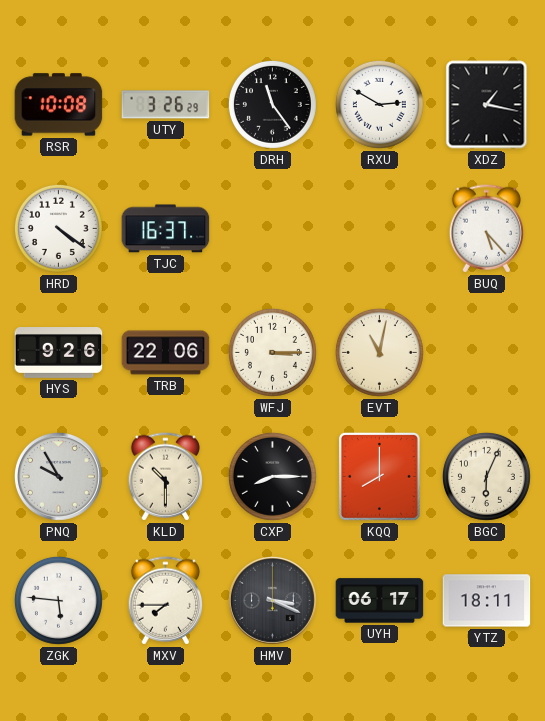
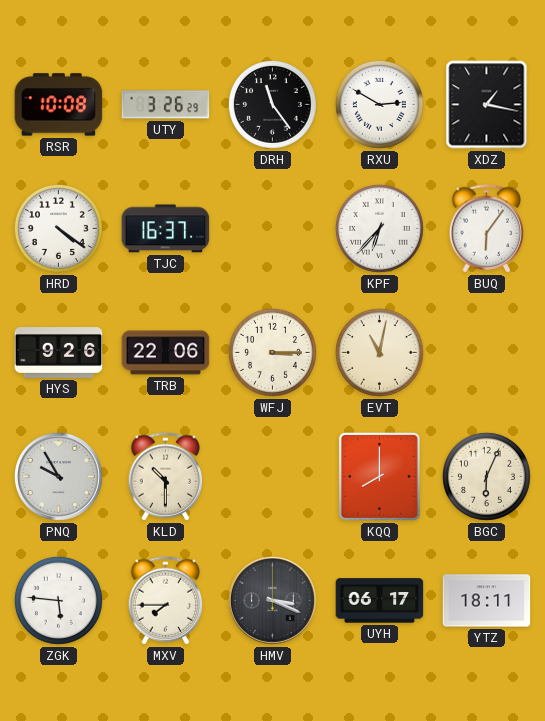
KPF: none -> 6:37
BUQ: 5:23 -> 6:06
CXP: 8:15 -> none
